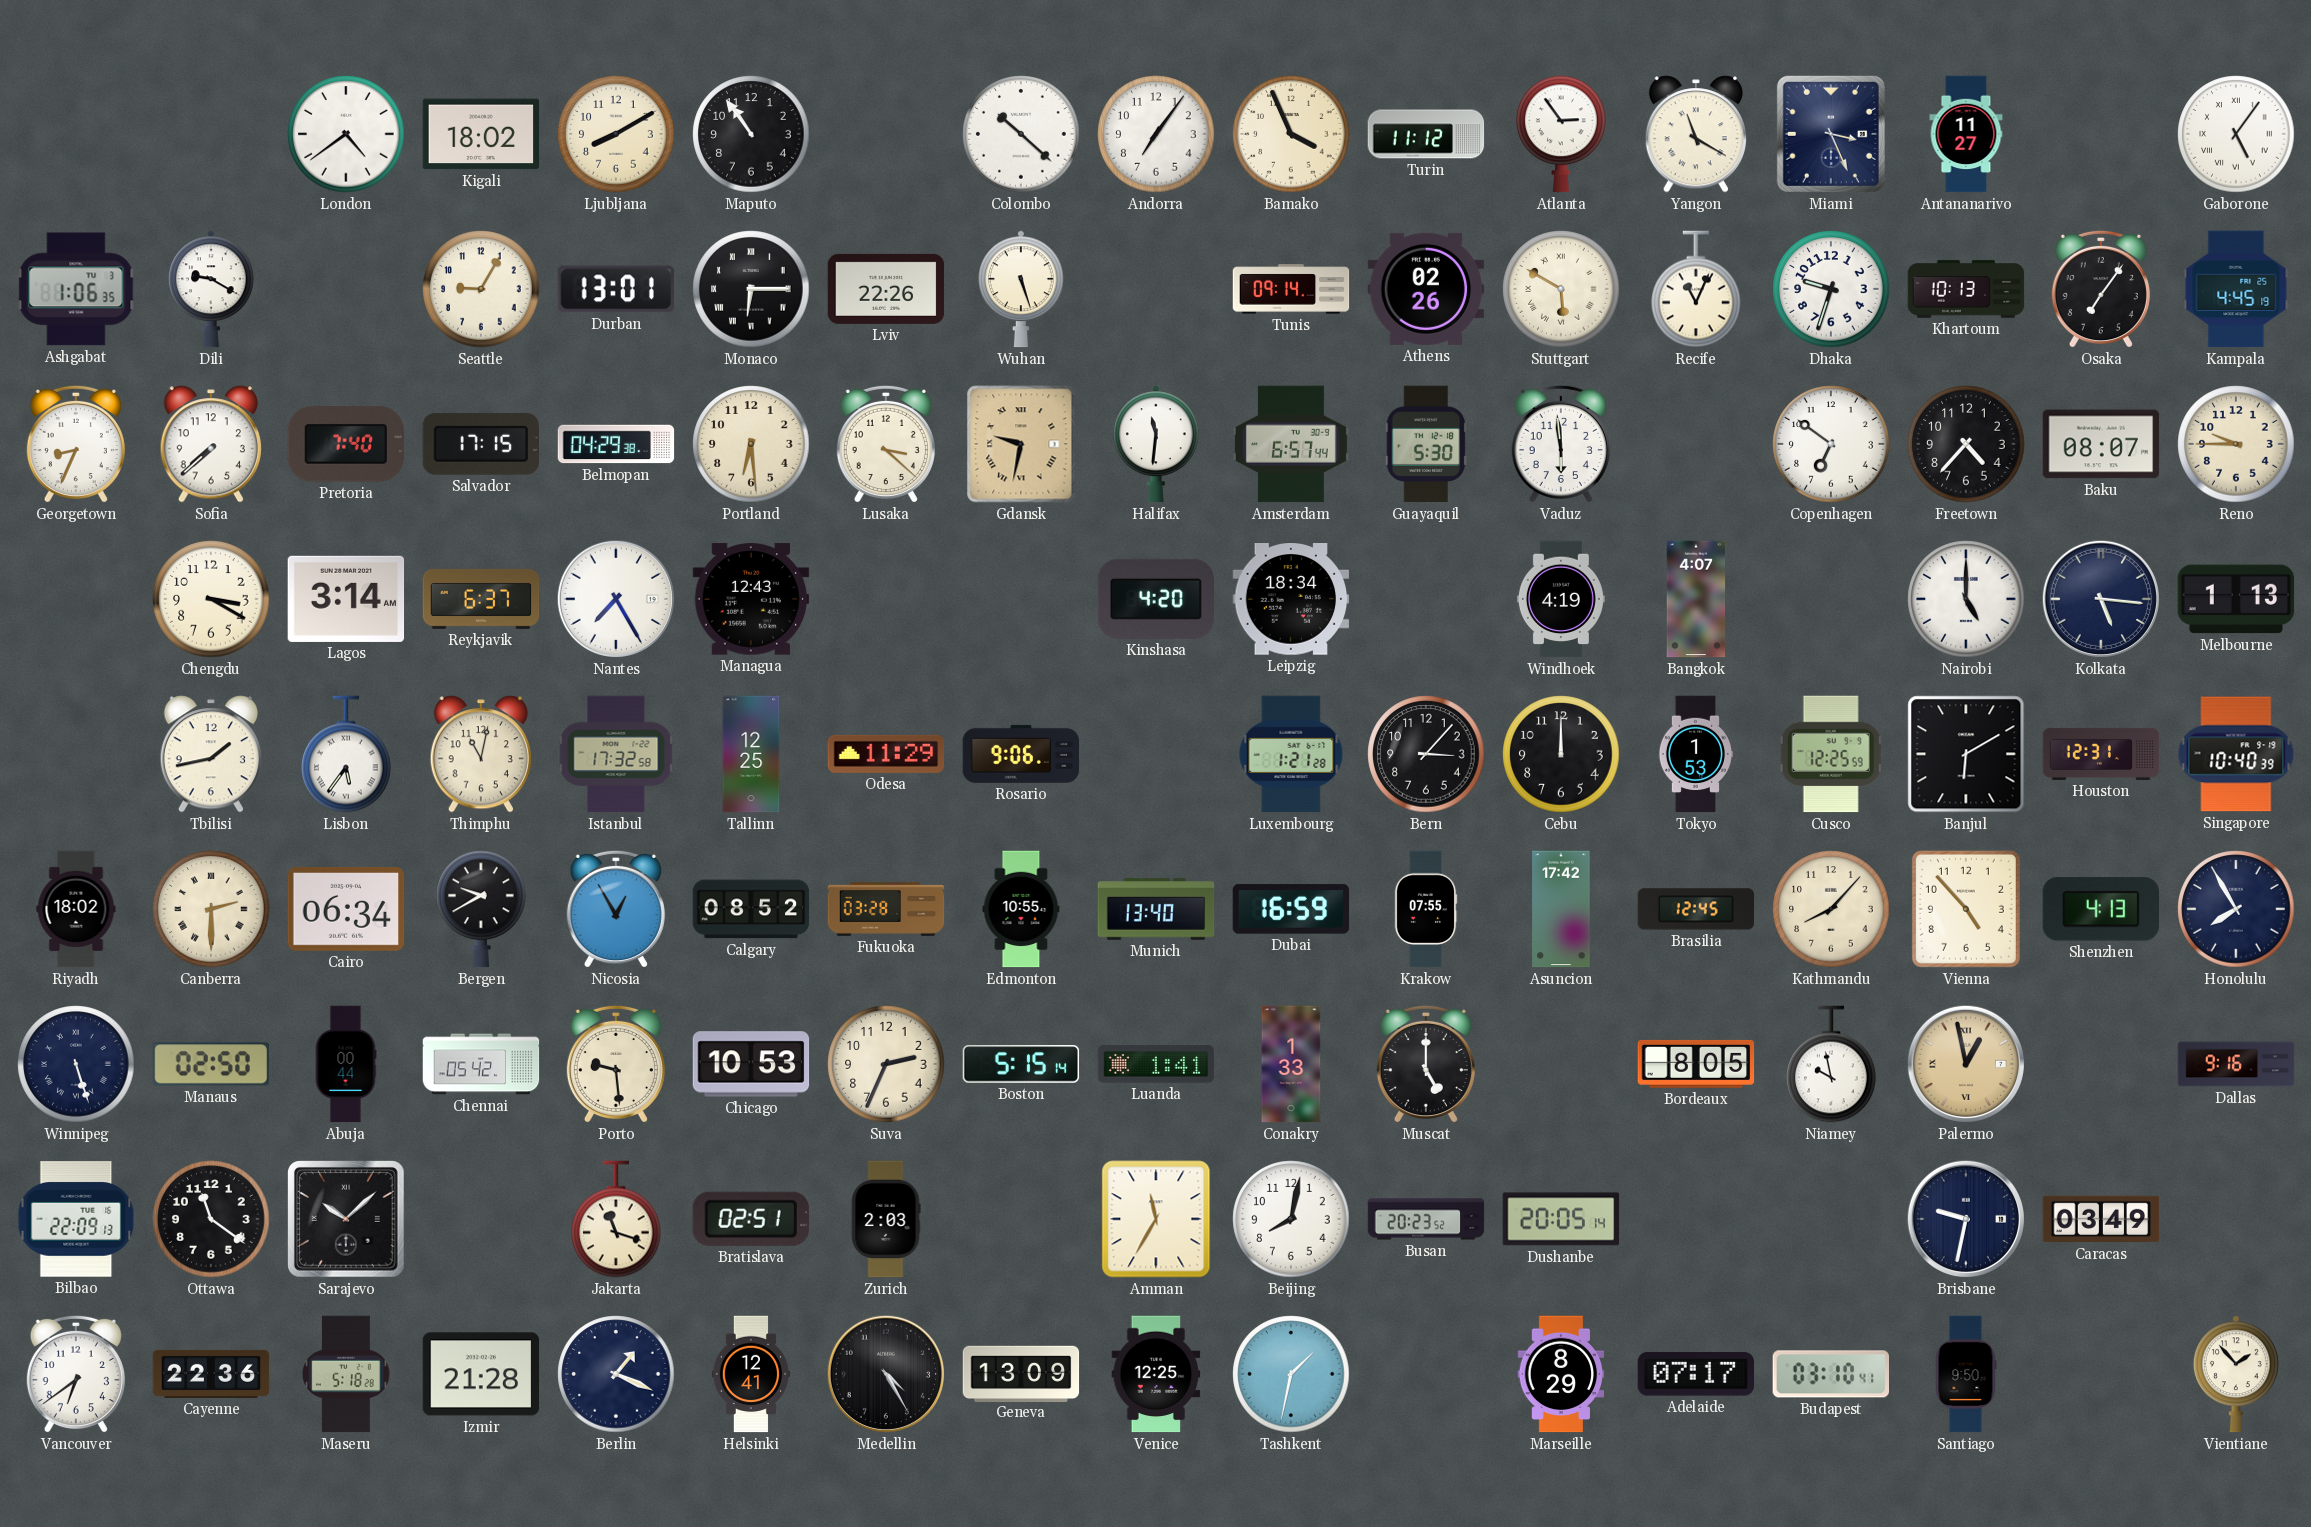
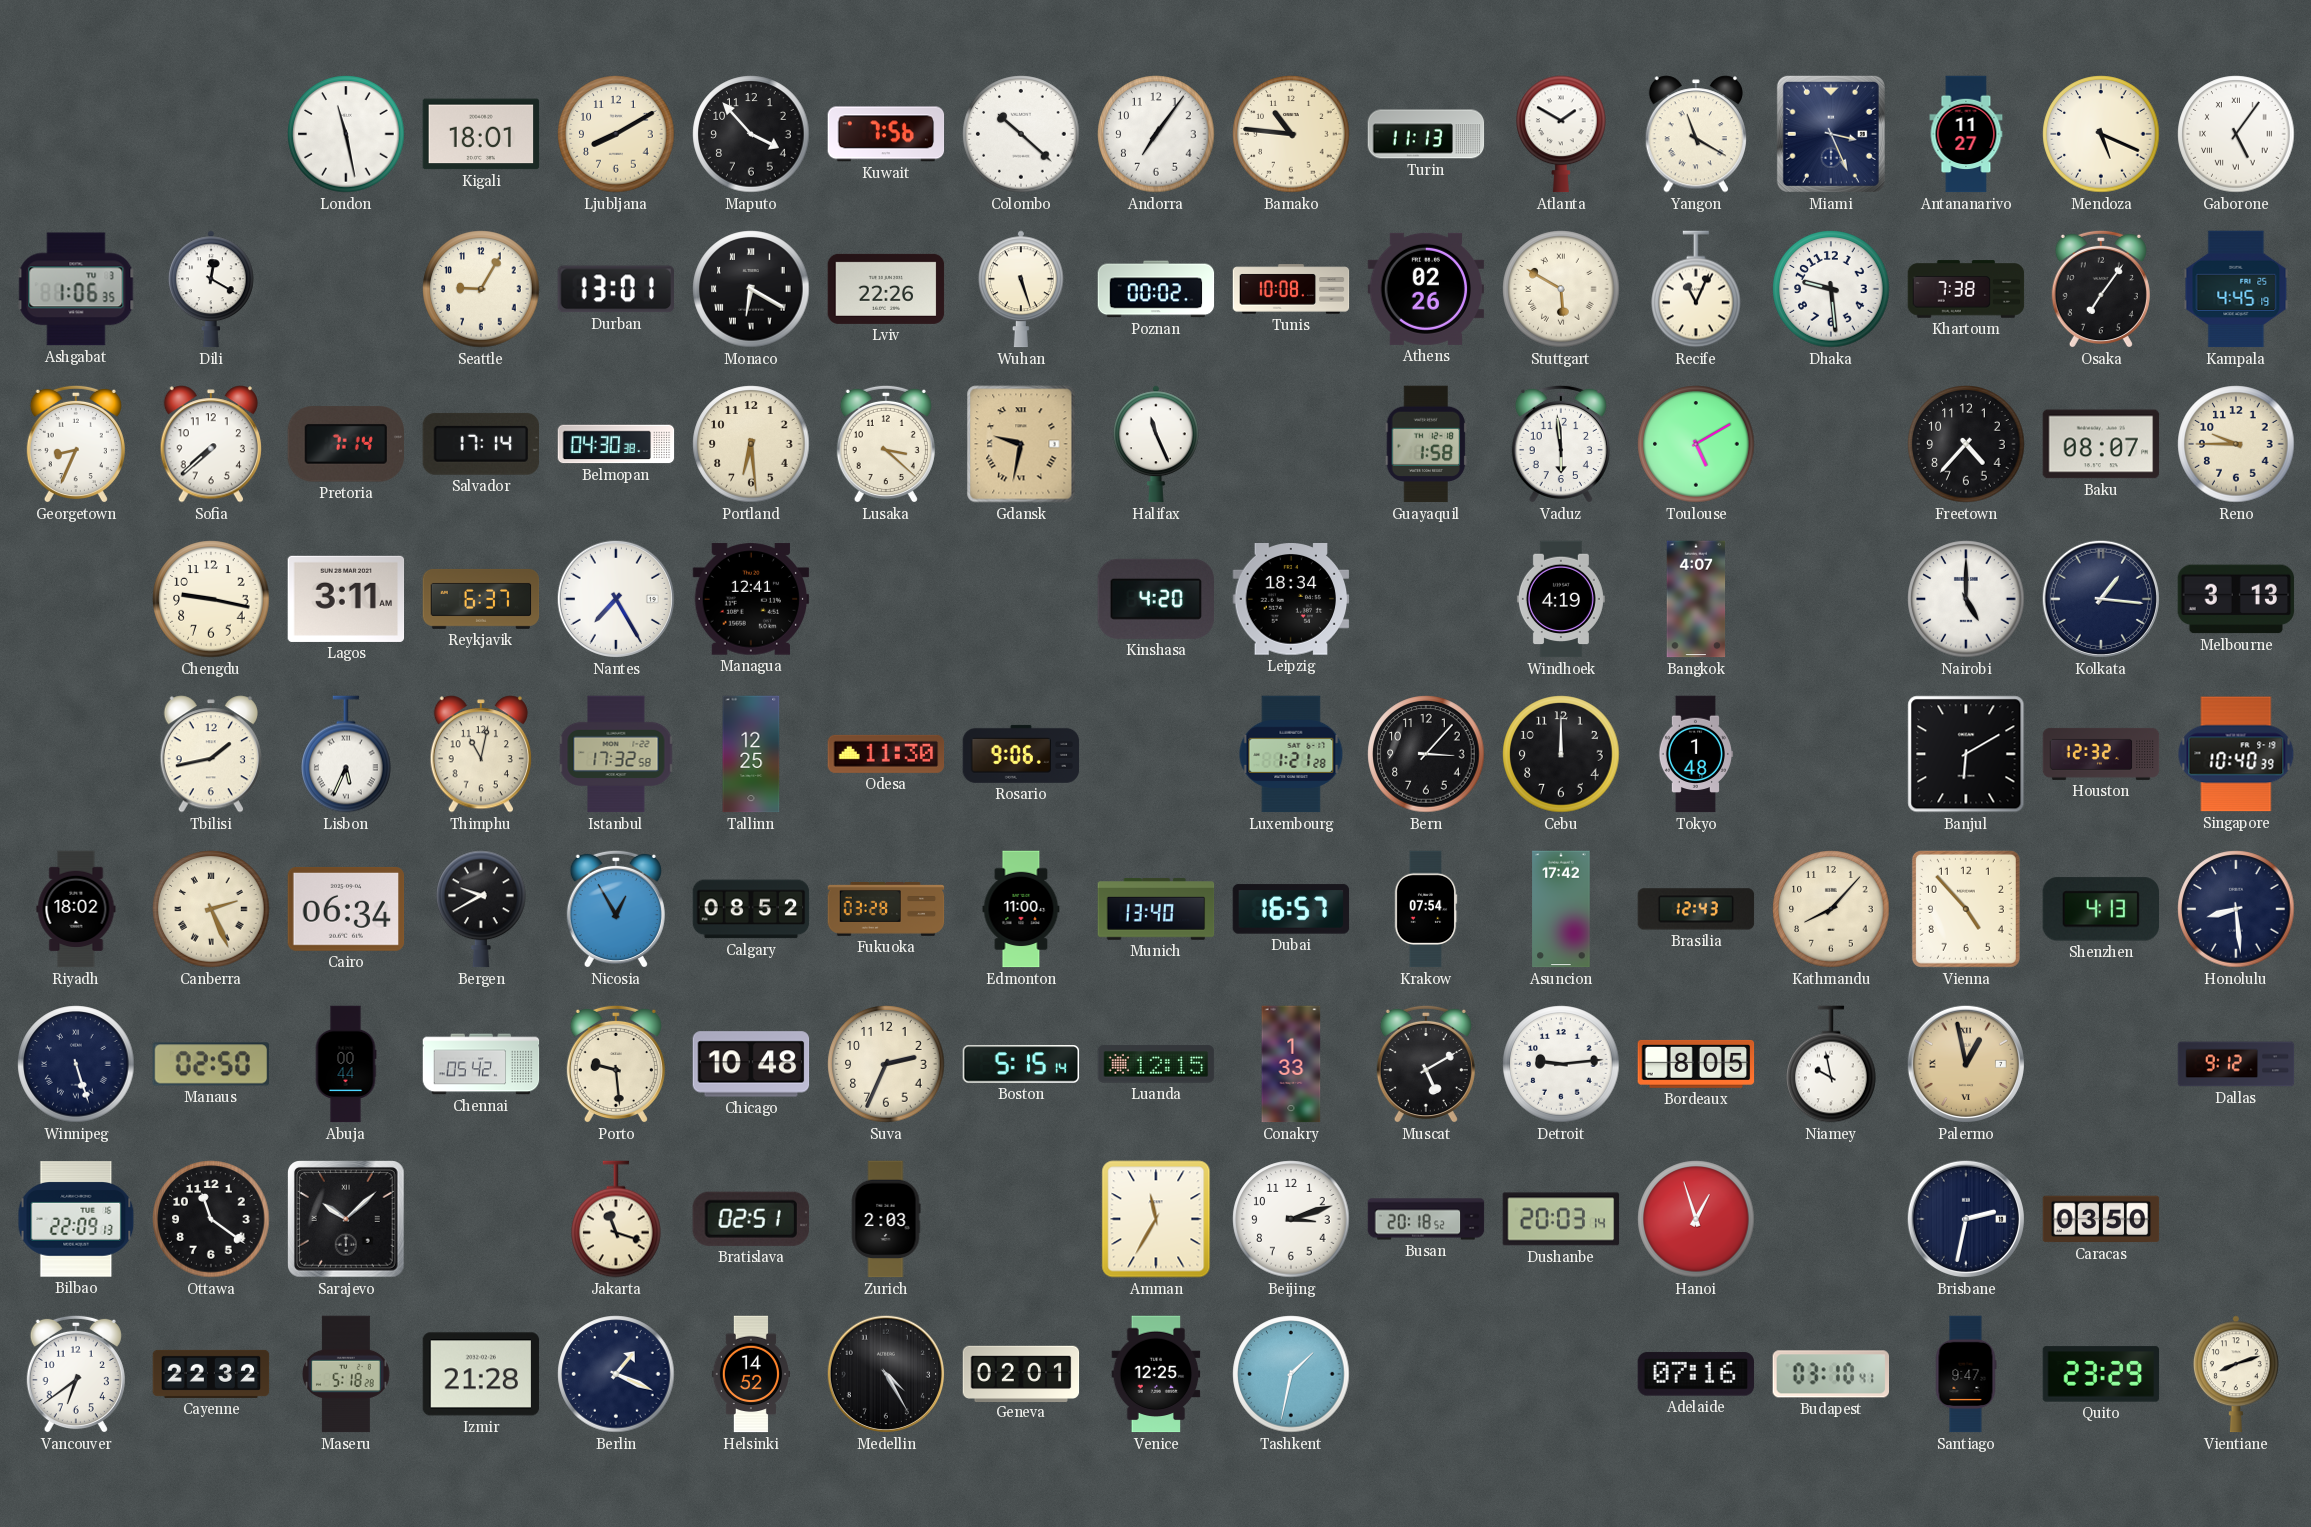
London: 4:39 -> 11:28
Kigali: 18:02 -> 18:01
Maputo: 10:54 -> 3:53
Kuwait: none -> 7:56
Bamako: 3:56 -> 10:46
Turin: 11:12 -> 11:13
Atlanta: 2:54 -> 1:50
Mendoza: none -> 5:19
Dili: 9:20 -> 12:20
Monaco: 6:15 -> 6:20
Poznan: none -> 00:02
Tunis: 09:14 -> 10:08
Dhaka: 9:33 -> 9:29
Khartoum: 10:13 -> 7:38
Pretoria: 7:40 -> 7:14
Salvador: 17:15 -> 17:14
Belmopan: 04:29 -> 04:30
Halifax: 11:31 -> 11:26
Amsterdam: 6:57 -> none
Guayaquil: 5:30 -> 1:58
Toulouse: none -> 5:10
Copenhagen: 6:51 -> none
Chengdu: 3:20 -> 9:17
Lagos: 3:14 -> 3:11
Managua: 12:43 -> 12:41
Kolkata: 5:16 -> 1:16
Melbourne: 1:13 -> 3:13
Lisbon: 5:36 -> 5:34
Odesa: 11:29 -> 11:30
Tokyo: 1:53 -> 1:48
Cusco: 12:25 -> none
Houston: 12:31 -> 12:32
Canberra: 2:30 -> 2:26
Edmonton: 10:55 -> 11:00
Dubai: 16:59 -> 16:57
Krakow: 07:55 -> 07:54
Brasilia: 12:45 -> 12:43
Honolulu: 7:55 -> 8:29
Chicago: 10:53 -> 10:48
Luanda: 1:41 -> 12:15
Muscat: 5:00 -> 5:10
Detroit: none -> 9:14
Dallas: 9:16 -> 9:12
Beijing: 8:02 -> 3:12
Busan: 20:23 -> 20:18
Dushanbe: 20:05 -> 20:03
Hanoi: none -> 12:57
Brisbane: 9:32 -> 2:32
Caracas: 03:49 -> 03:50
Cayenne: 22:36 -> 22:32
Helsinki: 12:41 -> 14:52
Geneva: 13:09 -> 02:01
Marseille: 8:29 -> none
Adelaide: 07:17 -> 07:16
Santiago: 9:50 -> 9:47
Quito: none -> 23:29
Vientiane: 1:53 -> 8:12
